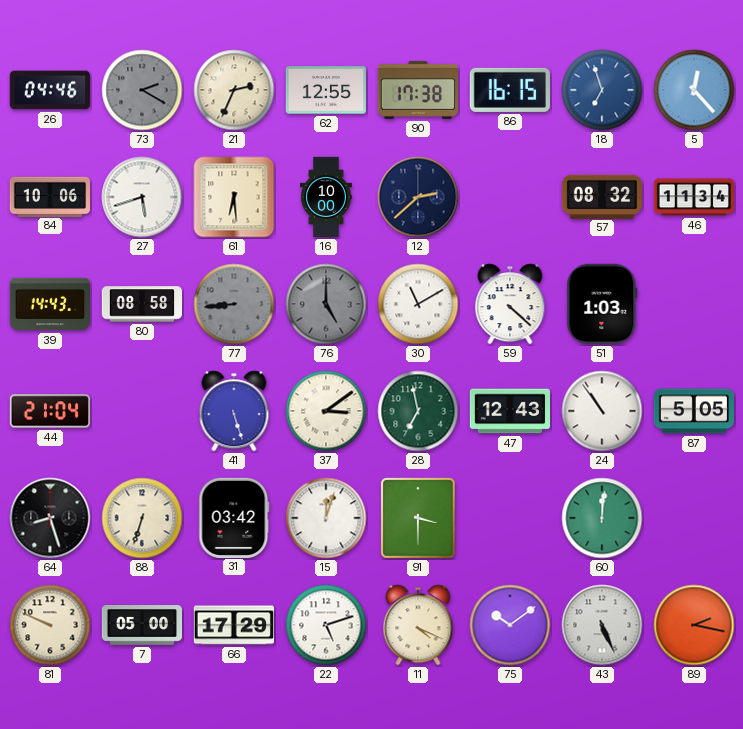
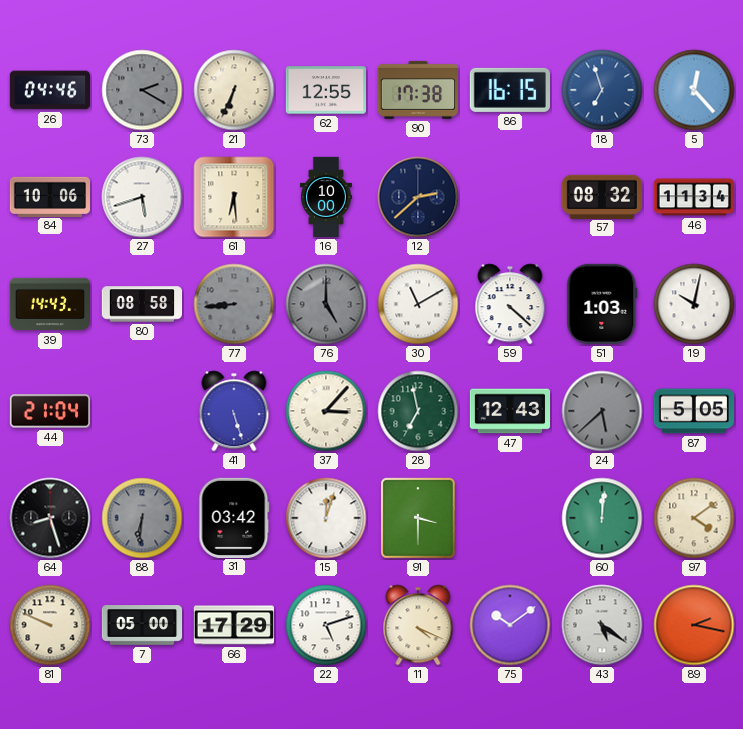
21: 2:34 -> 6:34
19: none -> 10:02
37: 3:09 -> 3:07
24: 10:54 -> 5:38
24 dial: white -> grey
88: 6:33 -> 6:31
88 dial: cream -> grey
97: none -> 4:09
43: 5:26 -> 5:21
